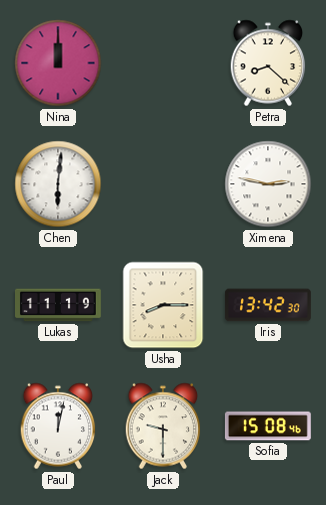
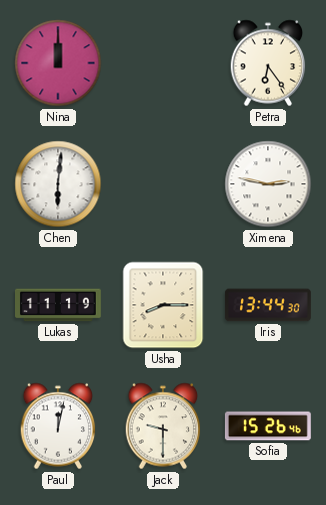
Petra: 8:22 -> 6:24
Iris: 13:42 -> 13:44
Sofia: 15:08 -> 15:26
